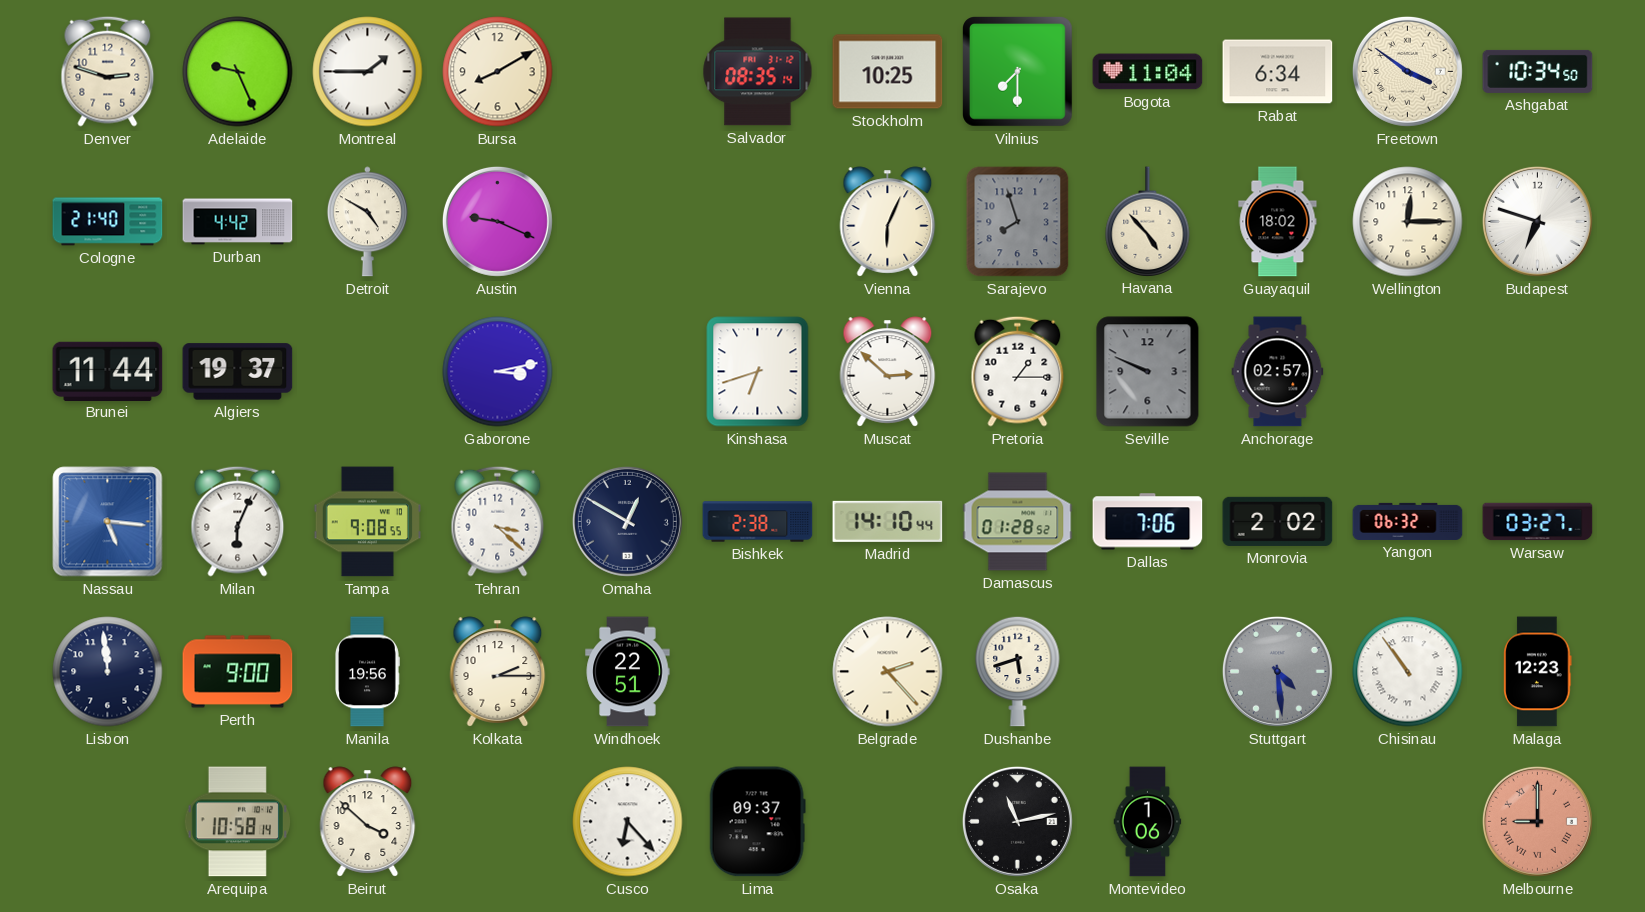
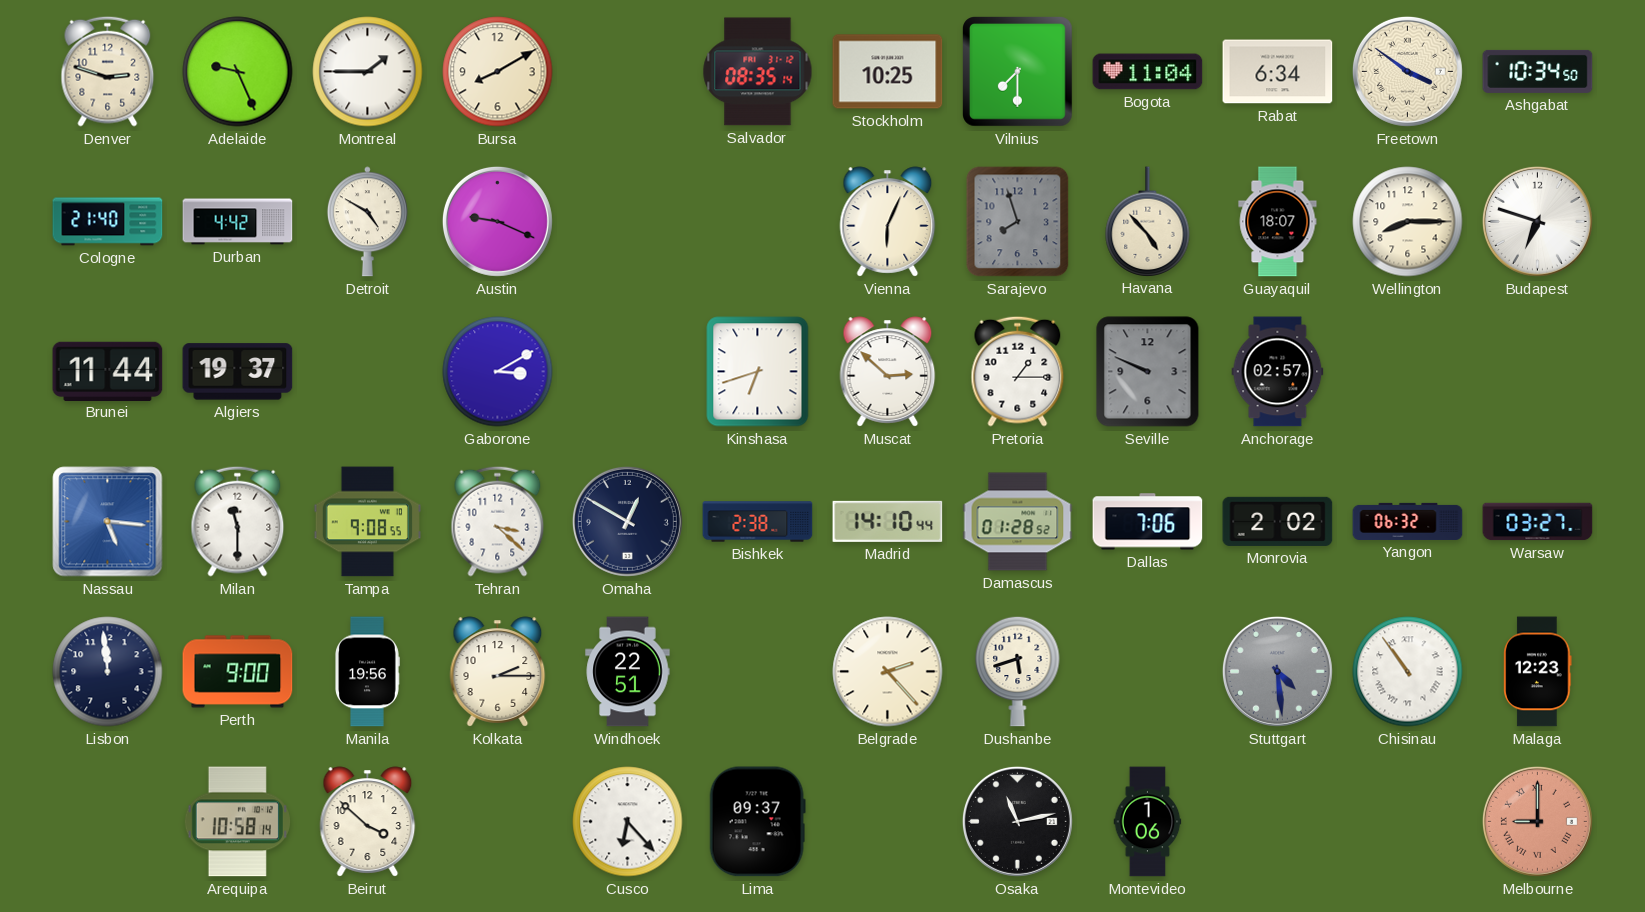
Guayaquil: 18:02 -> 18:07
Wellington: 12:15 -> 8:15
Gaborone: 3:13 -> 3:10
Milan: 6:04 -> 11:30
